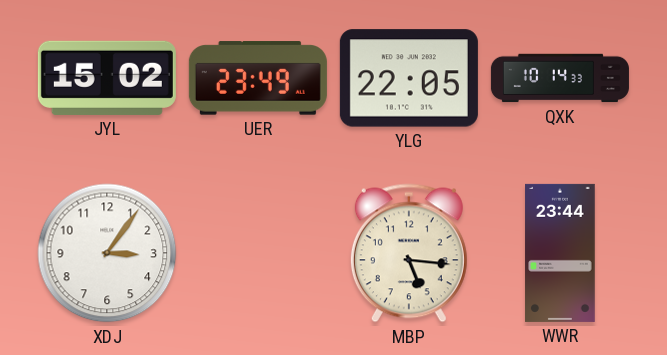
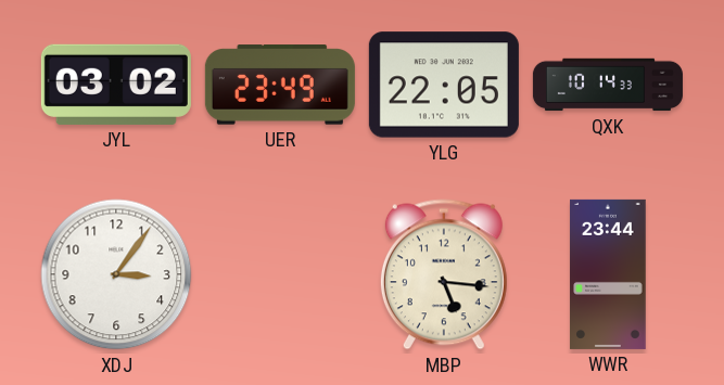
JYL: 15:02 -> 03:02
